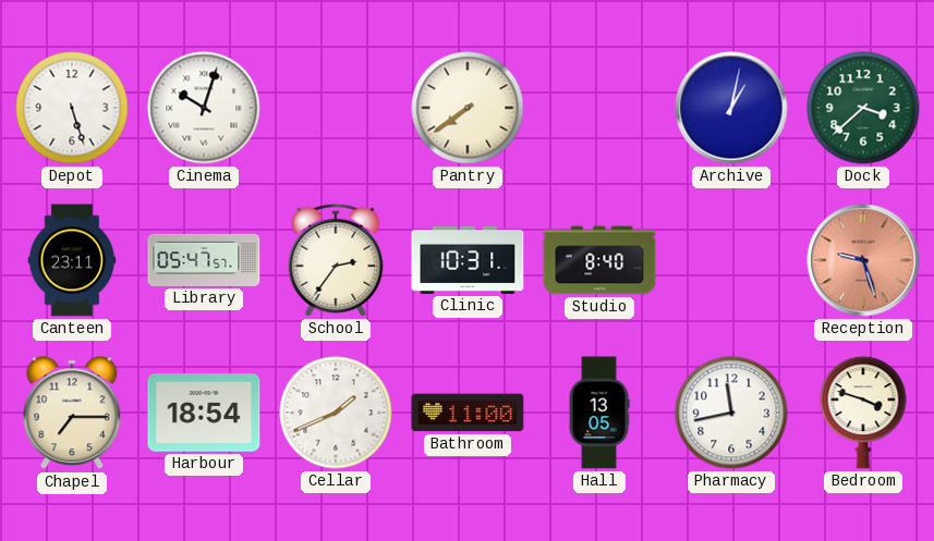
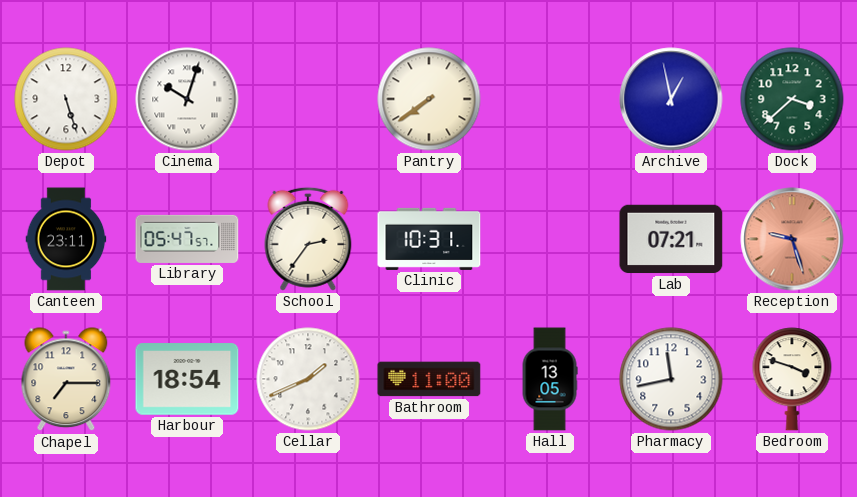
Archive: 1:02 -> 12:58
Studio: 8:40 -> none
Lab: none -> 07:21
